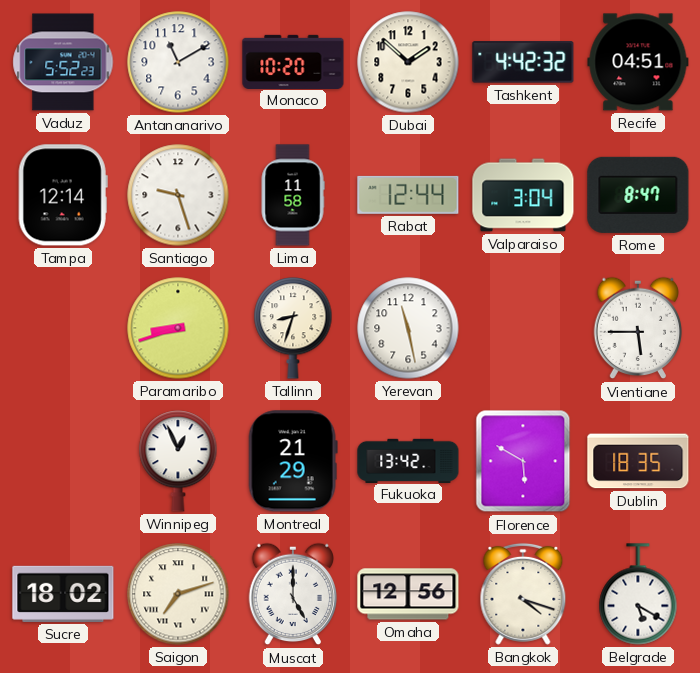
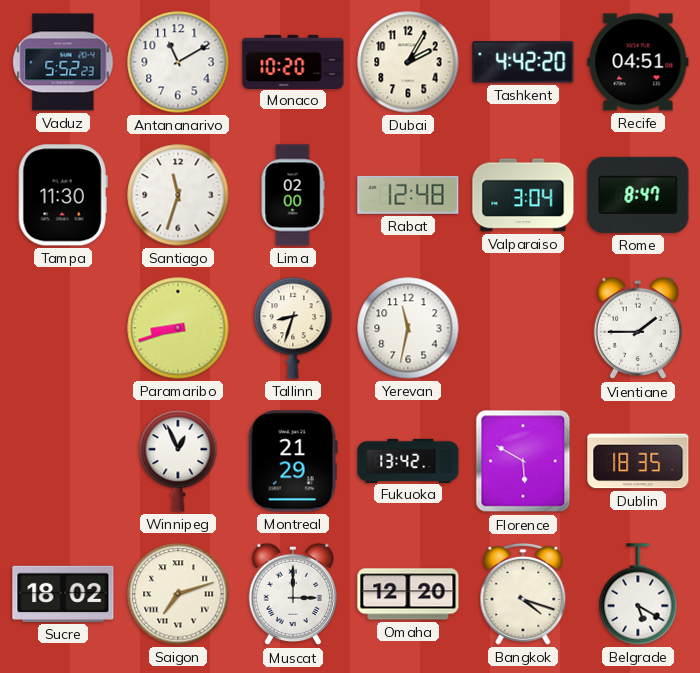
Dubai: 1:52 -> 2:05
Tashkent: 4:42:32 -> 4:42:20
Tampa: 12:14 -> 11:30
Santiago: 9:27 -> 11:33
Lima: 11:58 -> 02:00
Rabat: 12:44 -> 12:48
Yerevan: 11:28 -> 11:32
Vientiane: 5:45 -> 1:45
Muscat: 5:00 -> 3:00
Omaha: 12:56 -> 12:20
